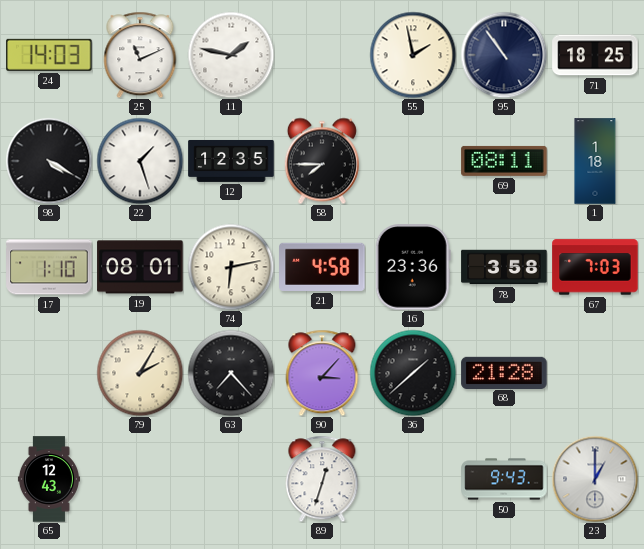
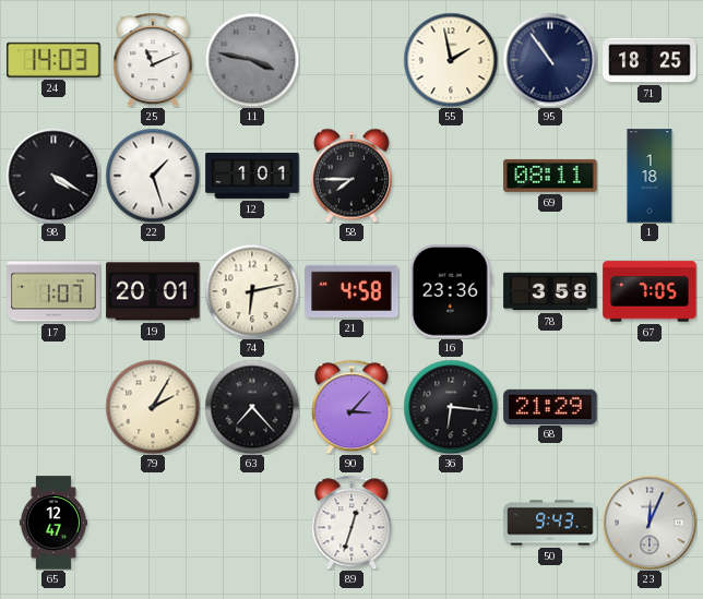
11: 1:47 -> 3:47
11 dial: white -> grey
12: 12:35 -> 1:01
17: 1:10 -> 1:07
19: 08:01 -> 20:01
67: 7:03 -> 7:05
36: 1:38 -> 6:16
68: 21:28 -> 21:29
65: 12:43 -> 12:47
23: 1:00 -> 12:04
